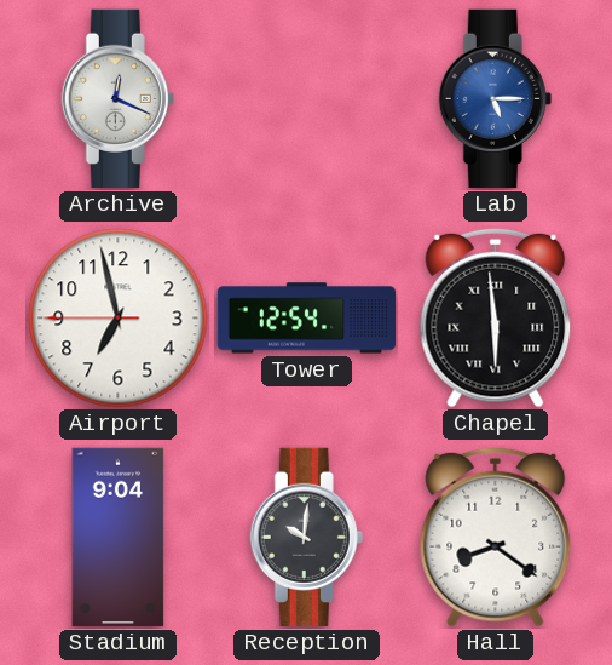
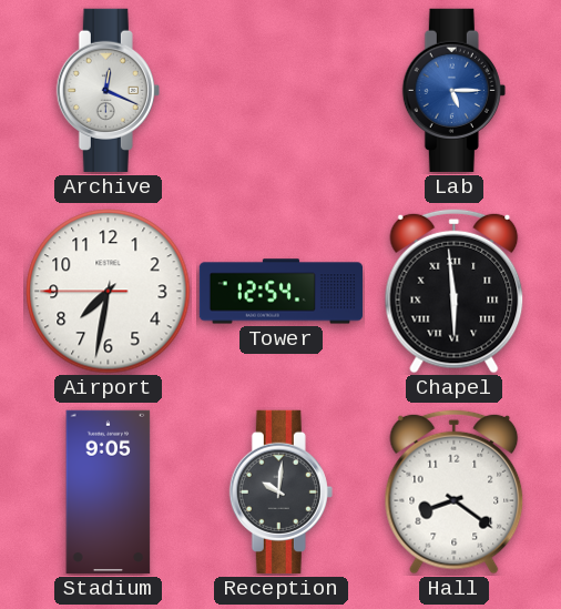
Airport: 6:57 -> 7:31
Stadium: 9:04 -> 9:05
